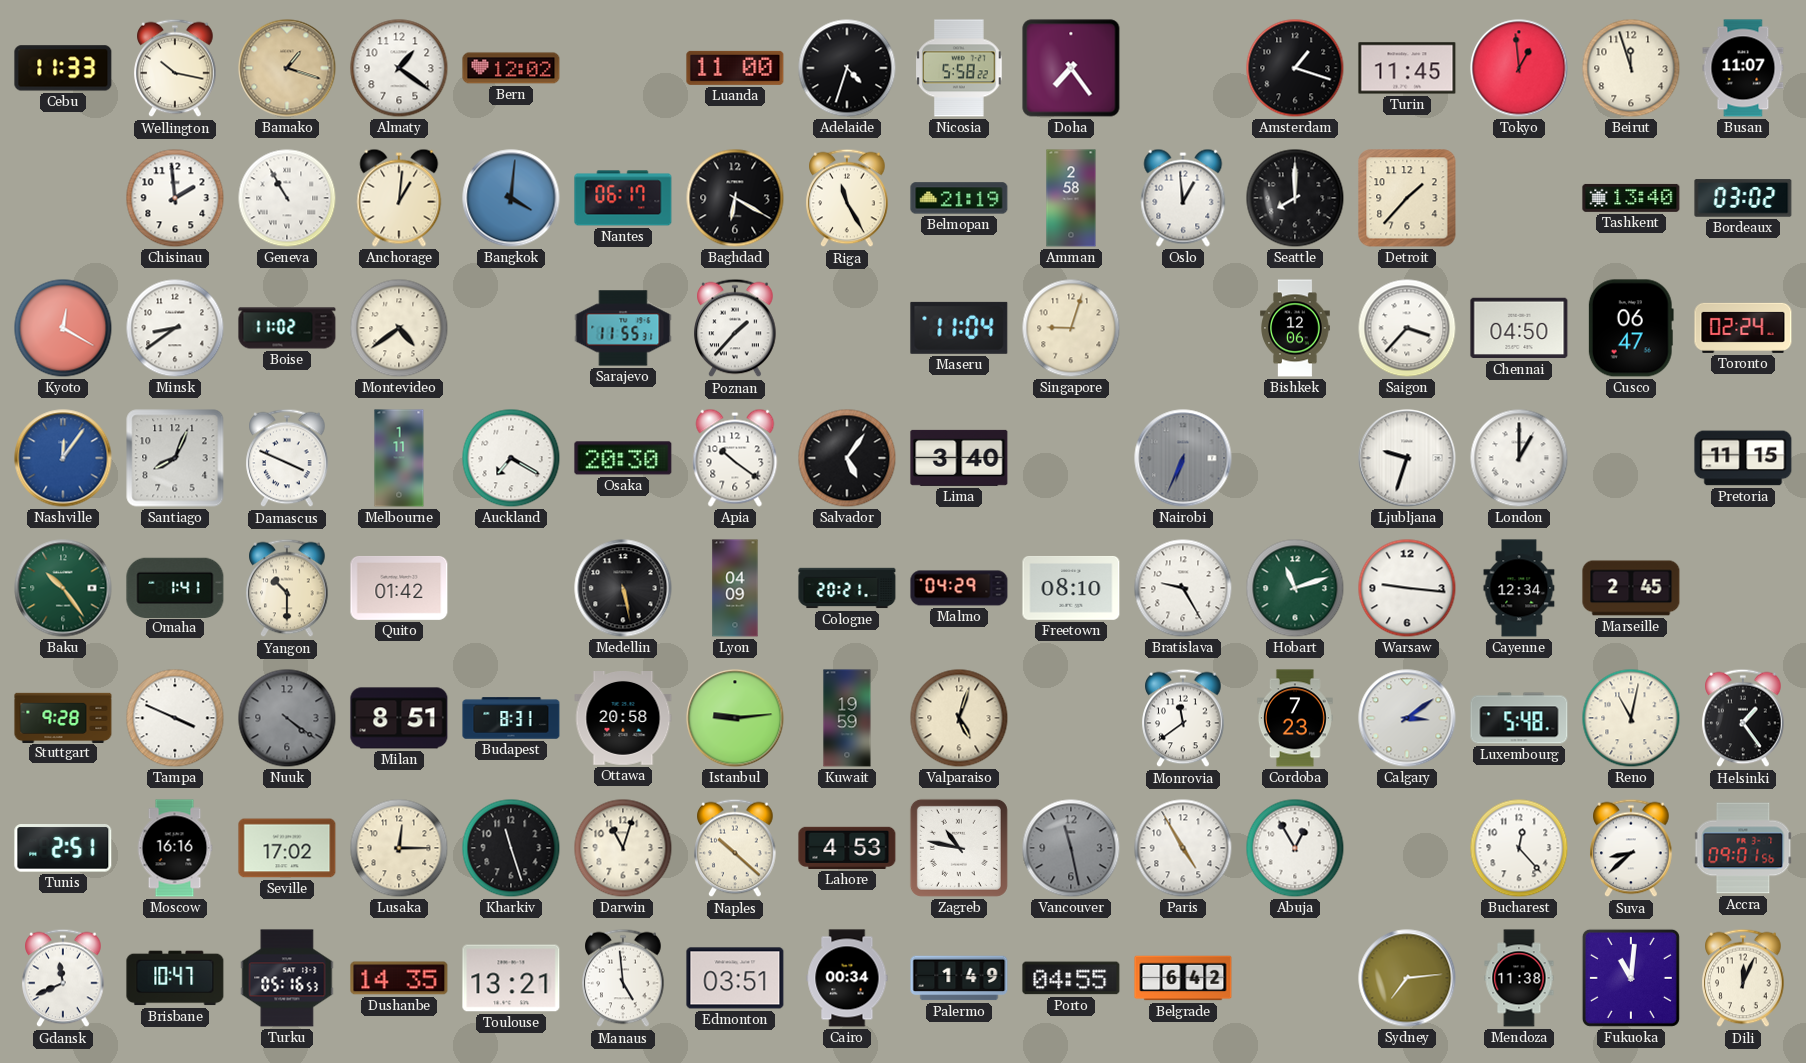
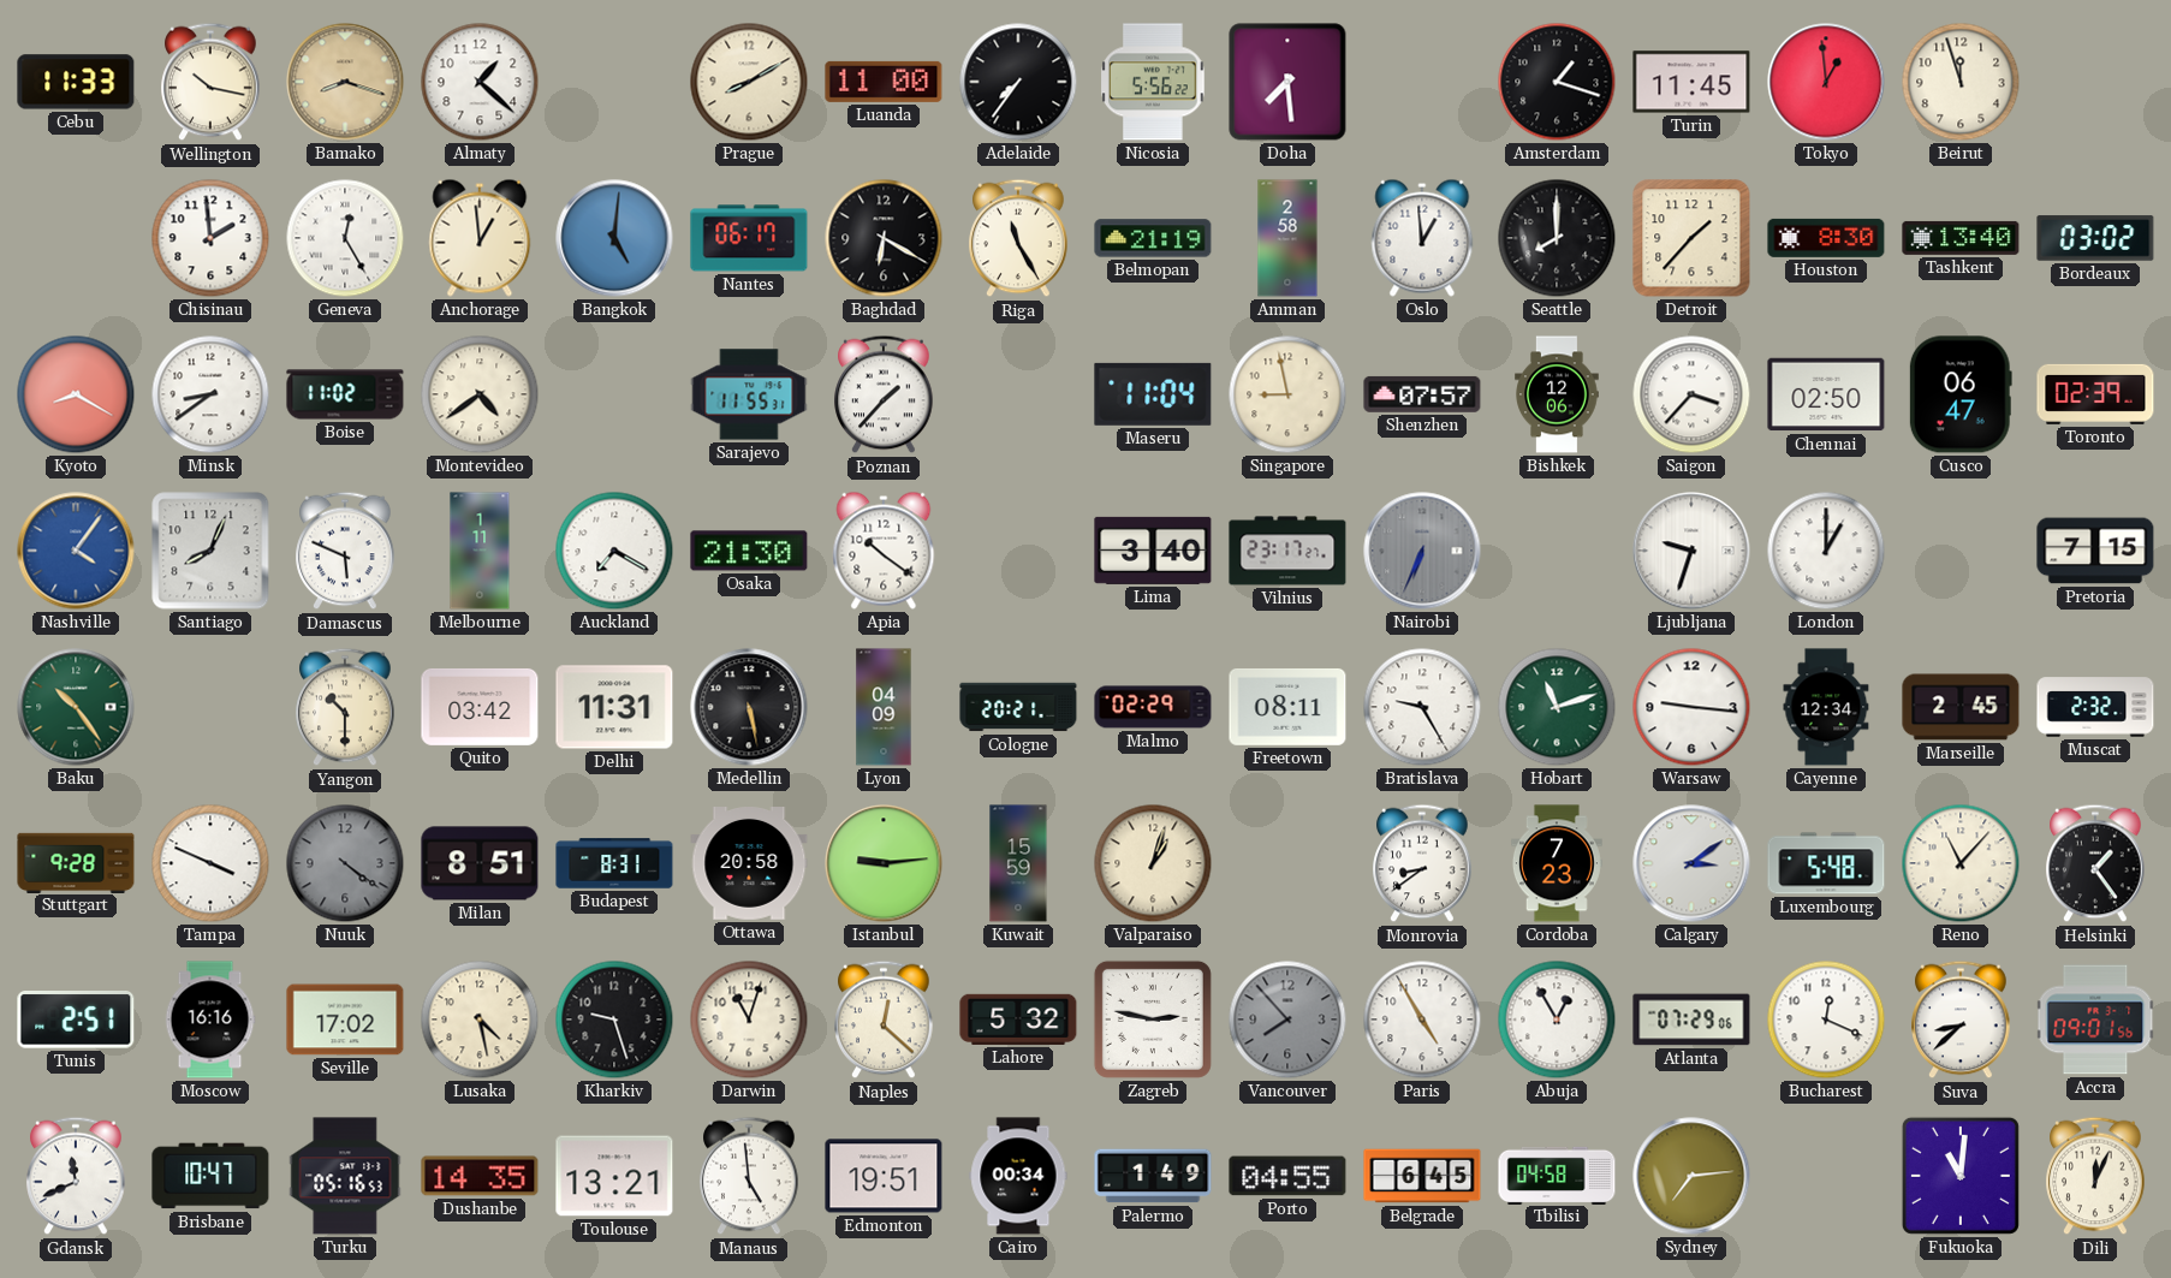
Bamako: 1:18 -> 8:18
Almaty: 1:21 -> 1:22
Bern: 12:02 -> none
Prague: none -> 8:10
Adelaide: 4:33 -> 7:36
Nicosia: 5:58 -> 5:56
Doha: 7:24 -> 7:29
Busan: 11:07 -> none
Geneva: 10:55 -> 12:25
Anchorage: 1:01 -> 12:59
Bangkok: 4:01 -> 5:01
Houston: none -> 8:30
Kyoto: 12:20 -> 8:20
Singapore: 9:03 -> 8:58
Shenzhen: none -> 07:57
Chennai: 04:50 -> 02:50
Toronto: 02:24 -> 02:39
Nashville: 12:06 -> 4:06
Damascus: 3:49 -> 5:49
Osaka: 20:30 -> 21:30
Salvador: 5:06 -> none
Vilnius: none -> 23:17
Pretoria: 11:15 -> 7:15
Omaha: 1:41 -> none
Quito: 01:42 -> 03:42
Delhi: none -> 11:31
Malmo: 04:29 -> 02:29
Freetown: 08:10 -> 08:11
Muscat: none -> 2:32
Kuwait: 19:59 -> 15:59
Valparaiso: 5:03 -> 1:03
Monrovia: 11:39 -> 8:39
Reno: 11:02 -> 11:07
Lusaka: 12:15 -> 4:28
Kharkiv: 11:27 -> 9:27
Naples: 10:22 -> 12:22
Lahore: 4:53 -> 5:32
Zagreb: 10:47 -> 2:47
Vancouver: 11:28 -> 7:53
Atlanta: none -> 07:29
Bucharest: 12:23 -> 12:19
Edmonton: 03:51 -> 19:51
Belgrade: 6:42 -> 6:45
Tbilisi: none -> 04:58
Mendoza: 11:38 -> none
